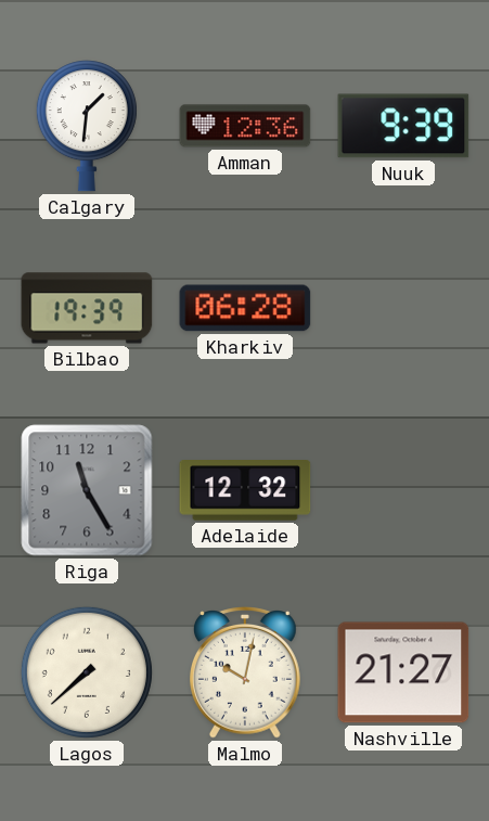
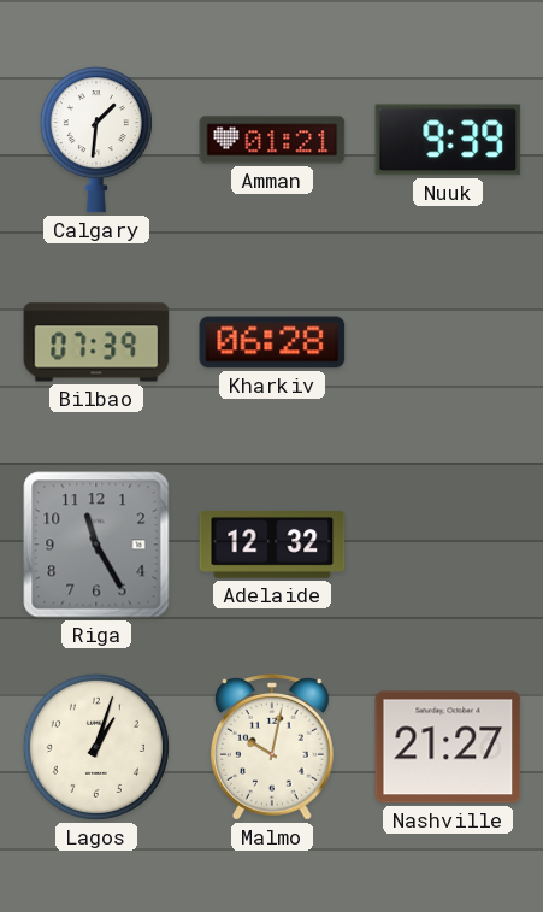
Amman: 12:36 -> 01:21
Bilbao: 19:39 -> 07:39
Lagos: 7:38 -> 1:03
